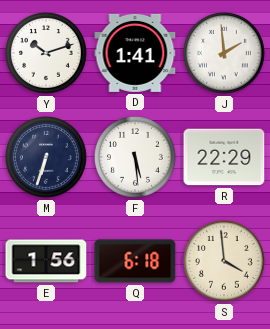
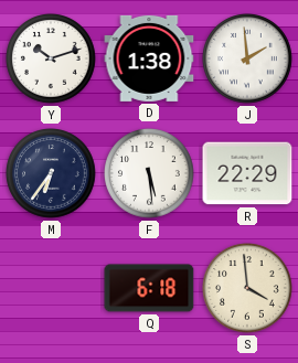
D: 1:41 -> 1:38
M: 6:33 -> 6:36
E: 1:56 -> none
